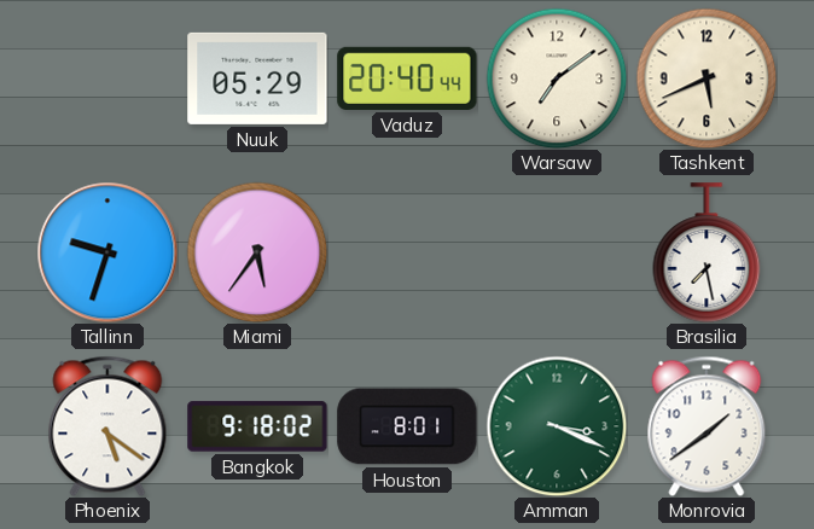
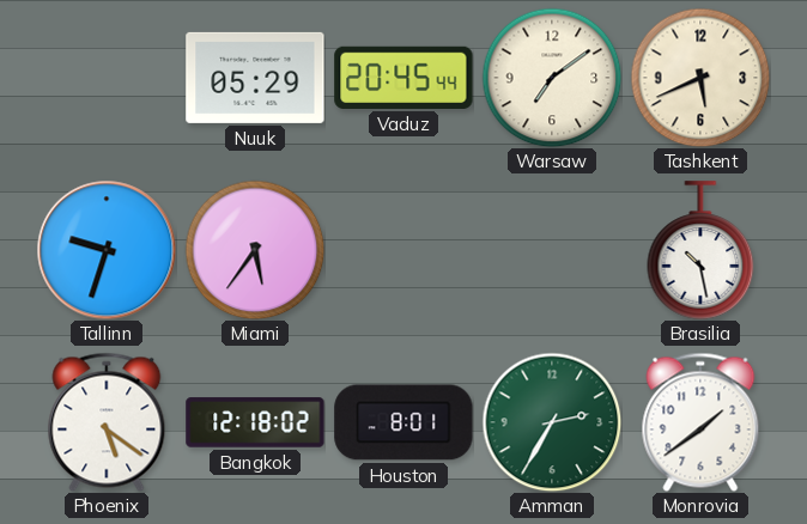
Vaduz: 20:40 -> 20:45
Brasilia: 7:28 -> 10:28
Bangkok: 9:18 -> 12:18
Amman: 3:19 -> 2:35
